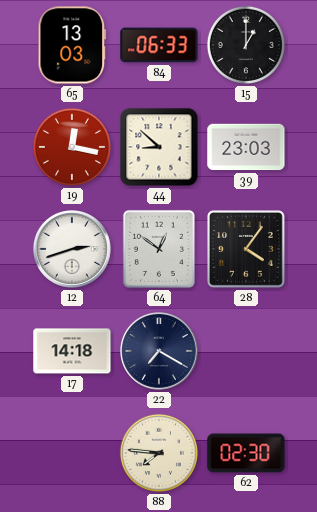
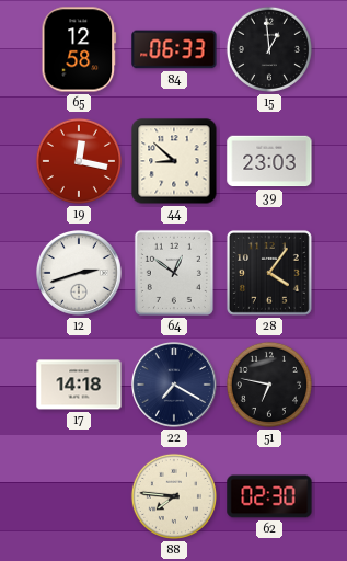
65: 13:03 -> 12:58
15: 1:00 -> 12:59
51: none -> 6:47
